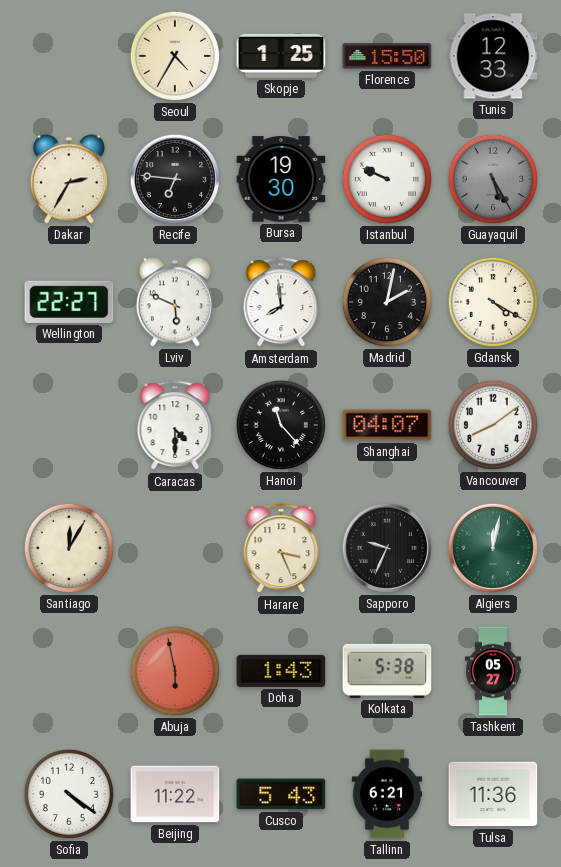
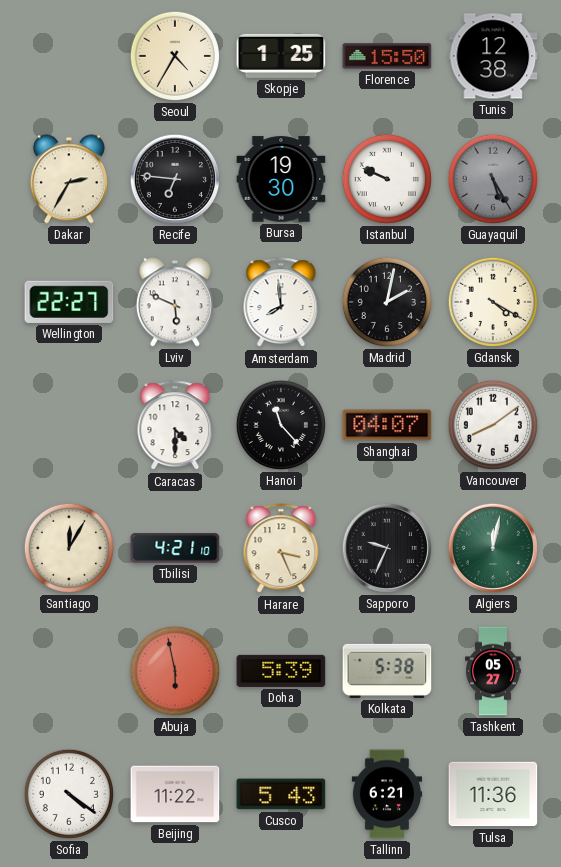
Tunis: 12:33 -> 12:38
Tbilisi: none -> 4:21
Doha: 1:43 -> 5:39
